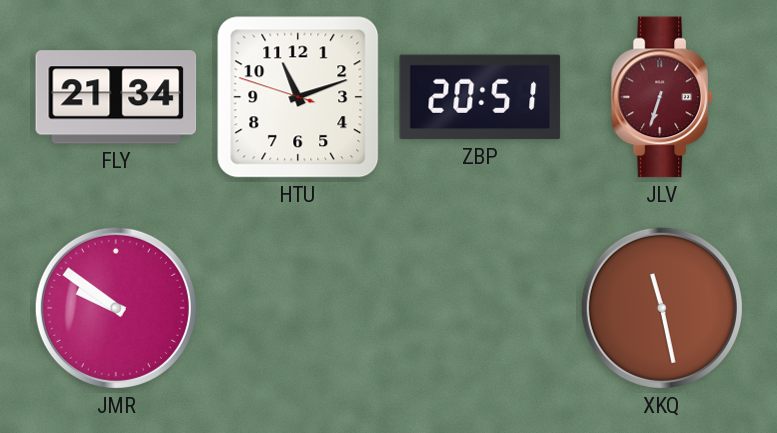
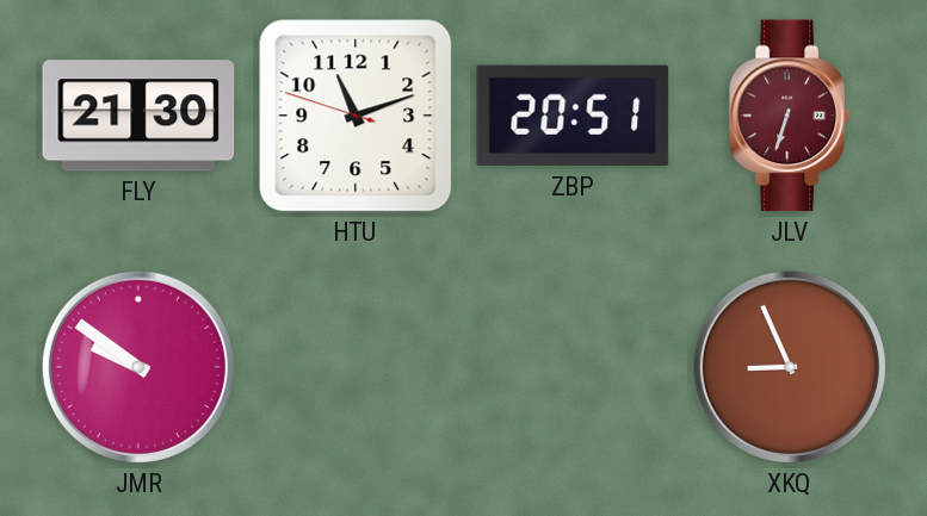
FLY: 21:34 -> 21:30
XKQ: 11:28 -> 8:56
